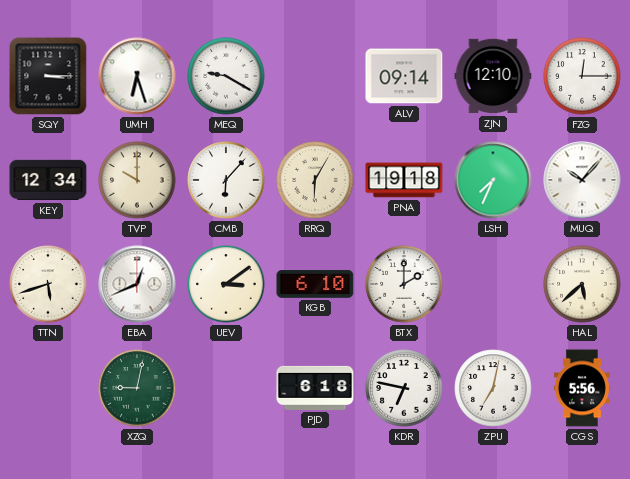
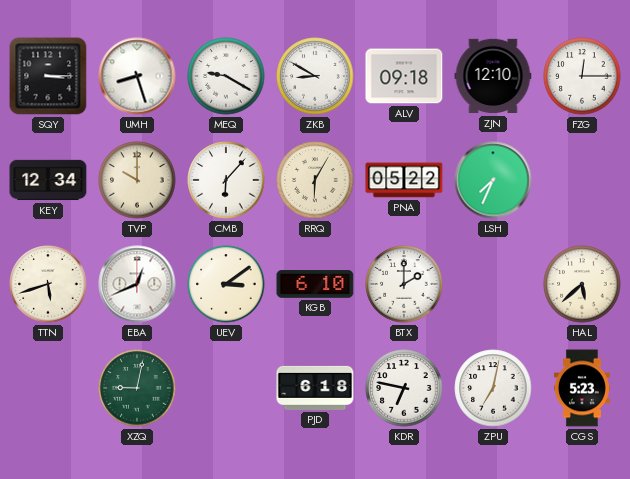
UMH: 6:27 -> 8:27
ZKB: none -> 8:50
ALV: 09:14 -> 09:18
PNA: 19:18 -> 05:22
MUQ: 10:07 -> none
CGS: 5:56 -> 5:23
